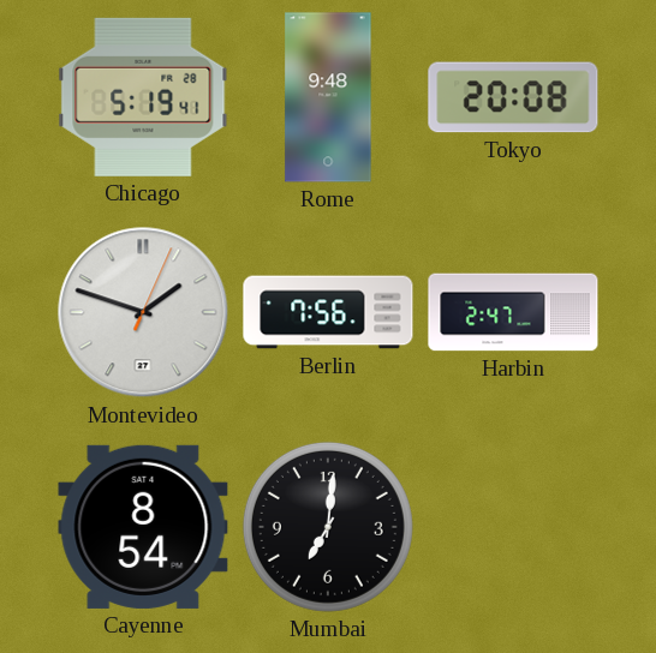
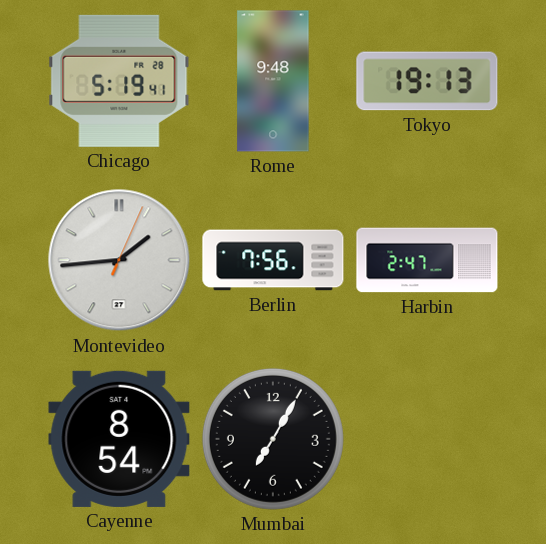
Tokyo: 20:08 -> 19:13
Montevideo: 1:48 -> 1:44
Mumbai: 7:01 -> 7:05
